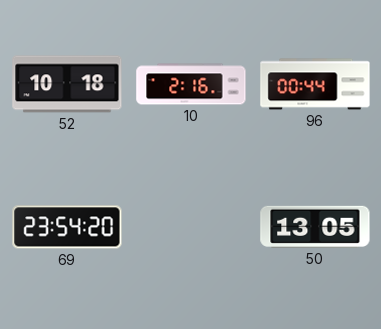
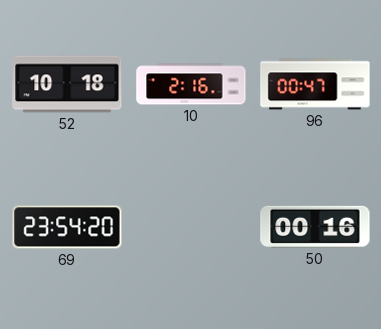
96: 00:44 -> 00:47
50: 13:05 -> 00:16
